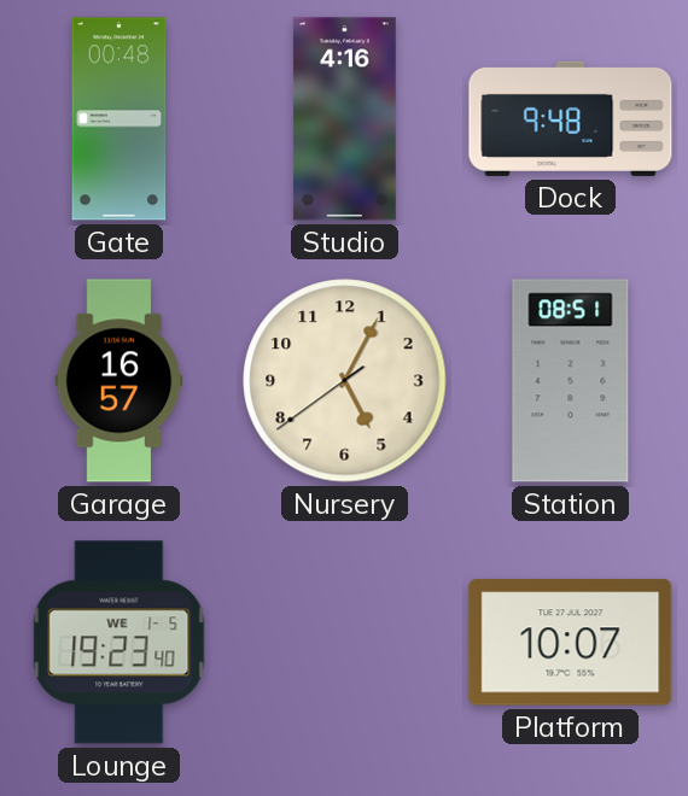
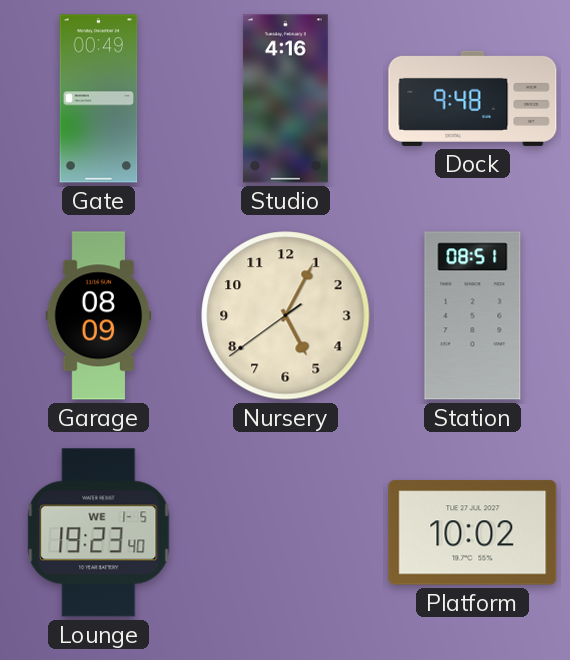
Gate: 00:48 -> 00:49
Garage: 16:57 -> 08:09
Platform: 10:07 -> 10:02
